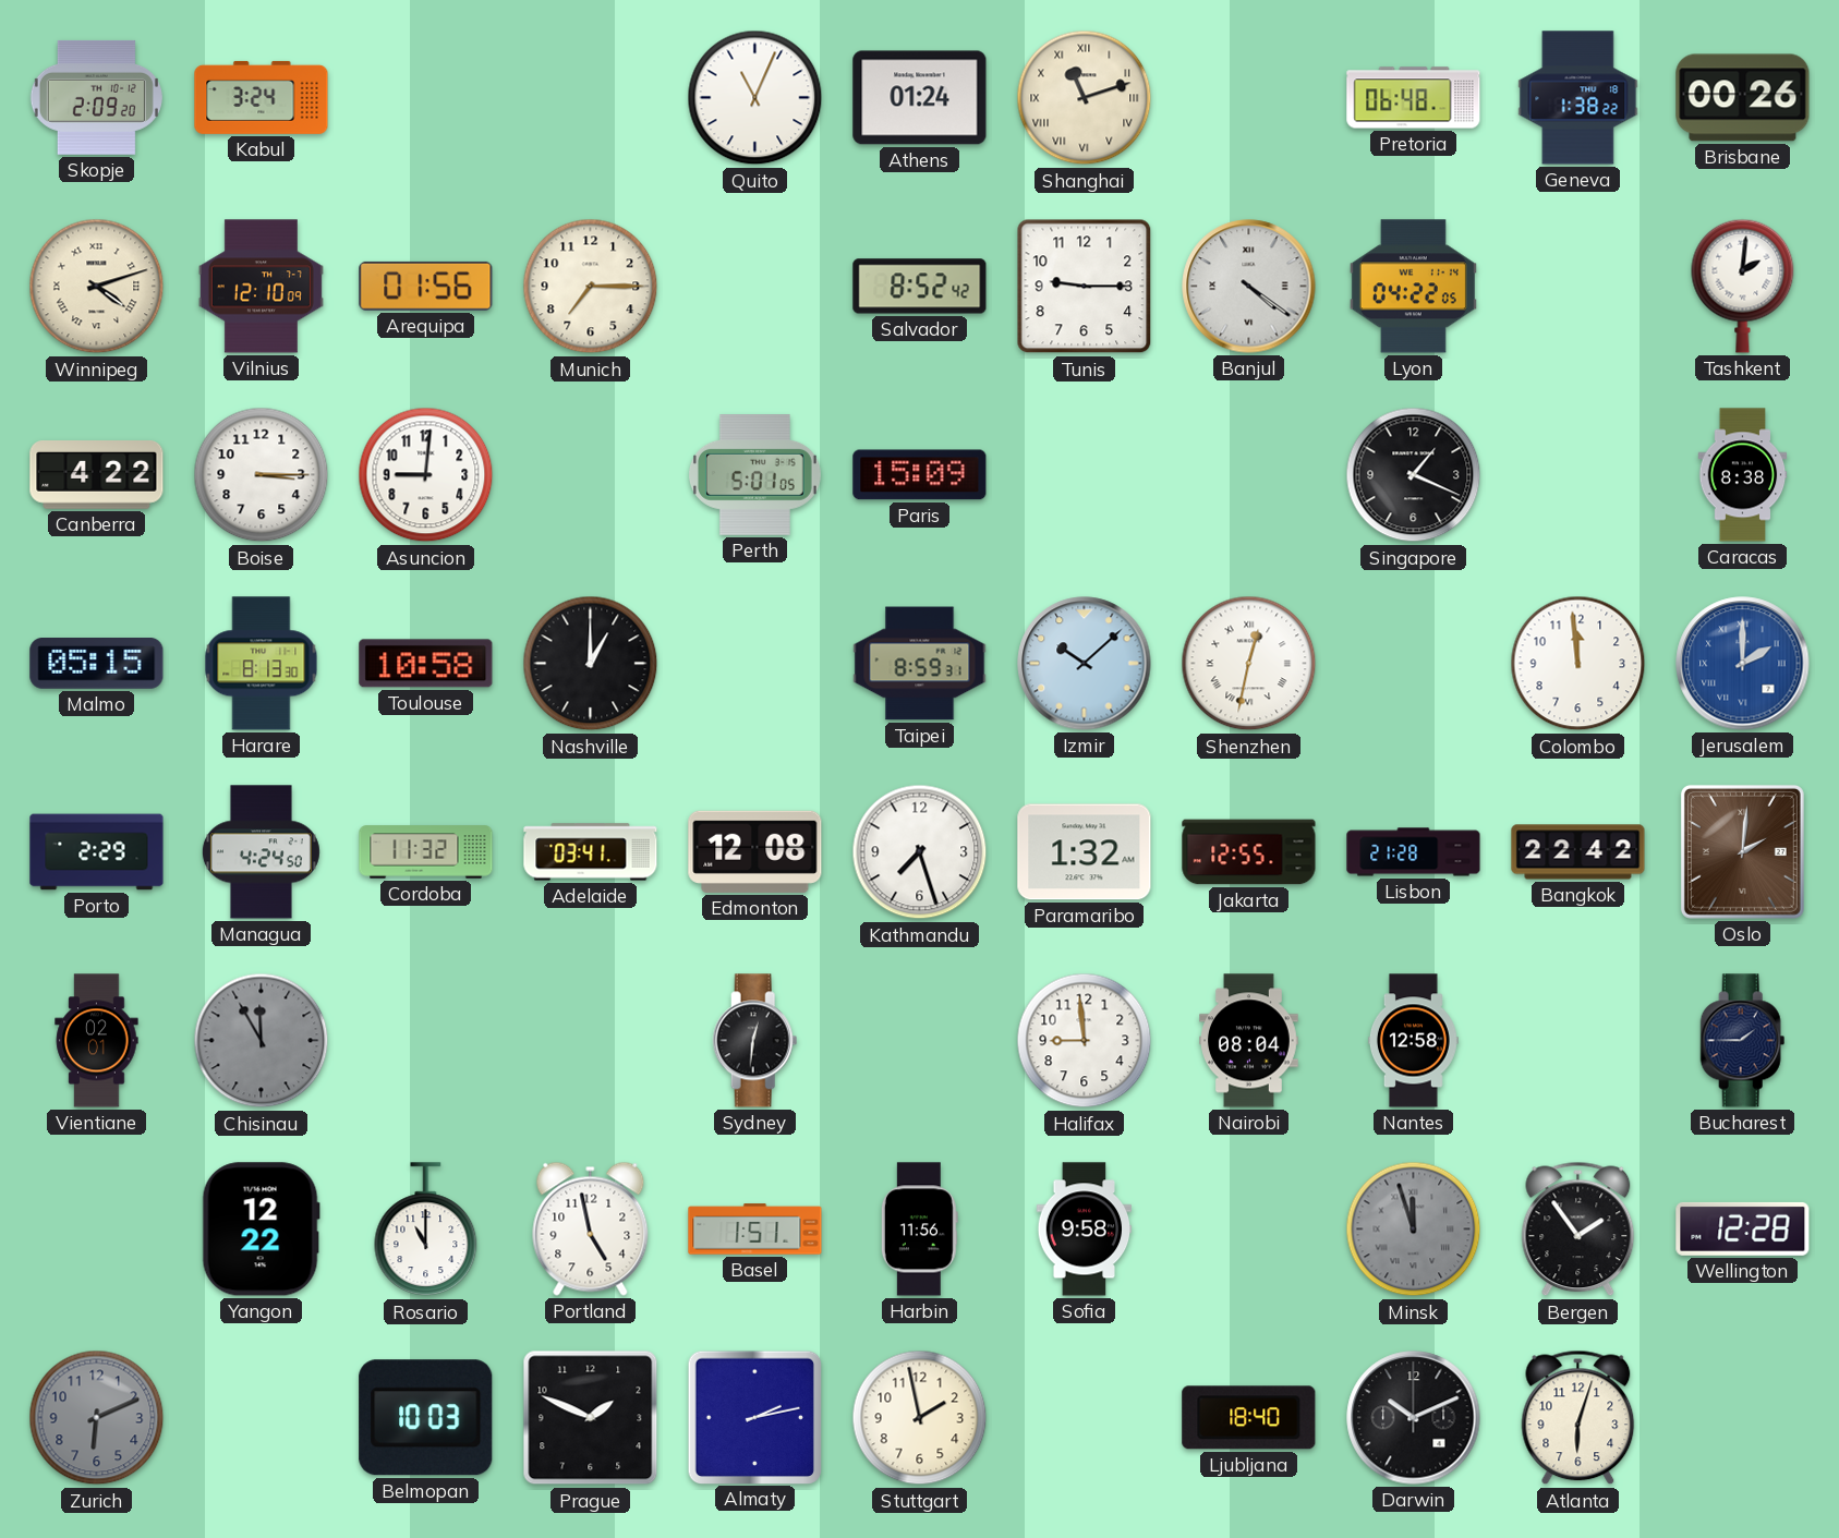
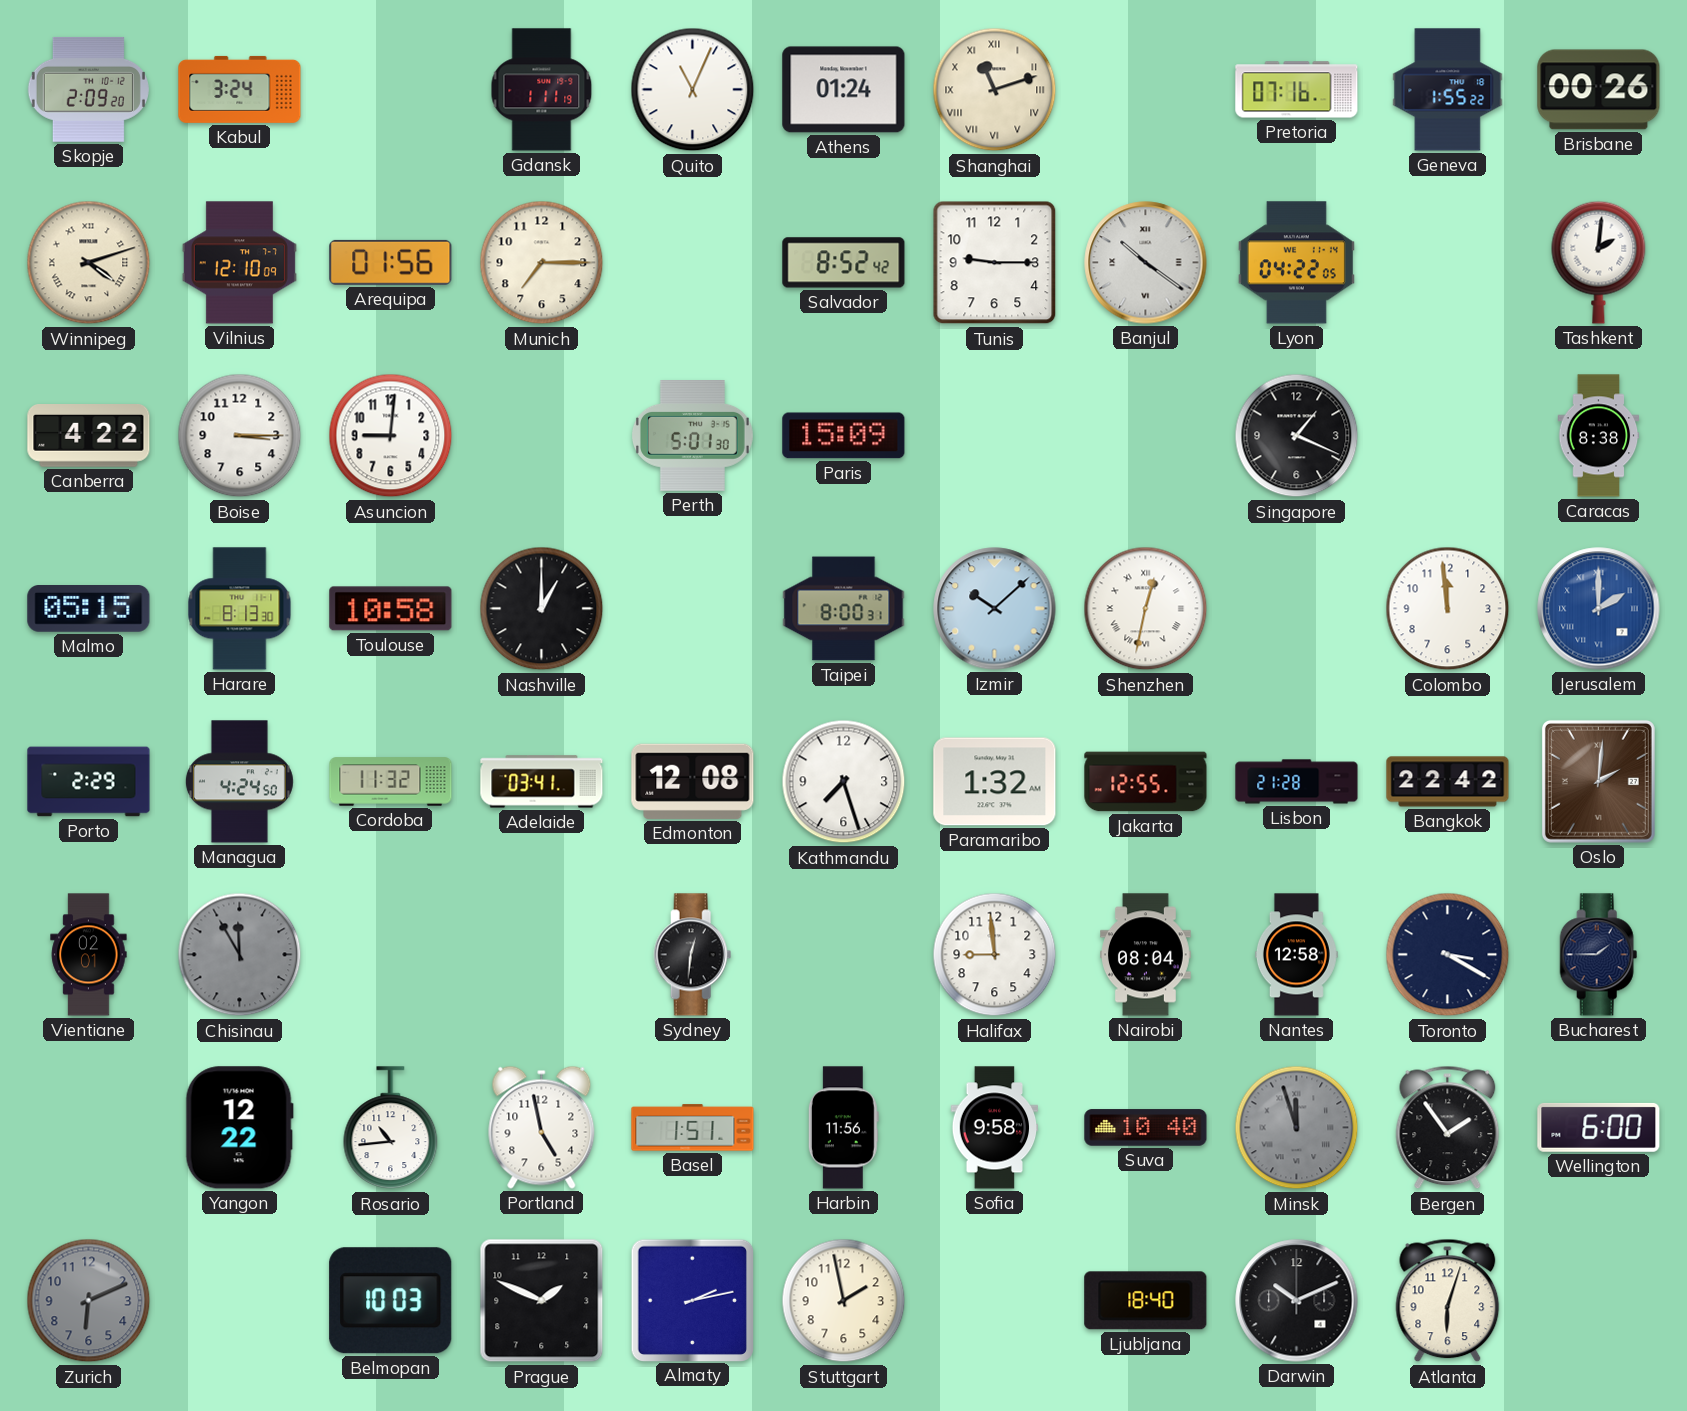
Gdansk: none -> 1:11
Pretoria: 06:48 -> 07:16
Geneva: 1:38 -> 1:55
Banjul: 4:21 -> 10:21
Perth: 5:01:05 -> 5:01:30
Taipei: 8:59 -> 8:00
Toronto: none -> 3:20
Rosario: 11:00 -> 10:44
Suva: none -> 10:40
Wellington: 12:28 -> 6:00
